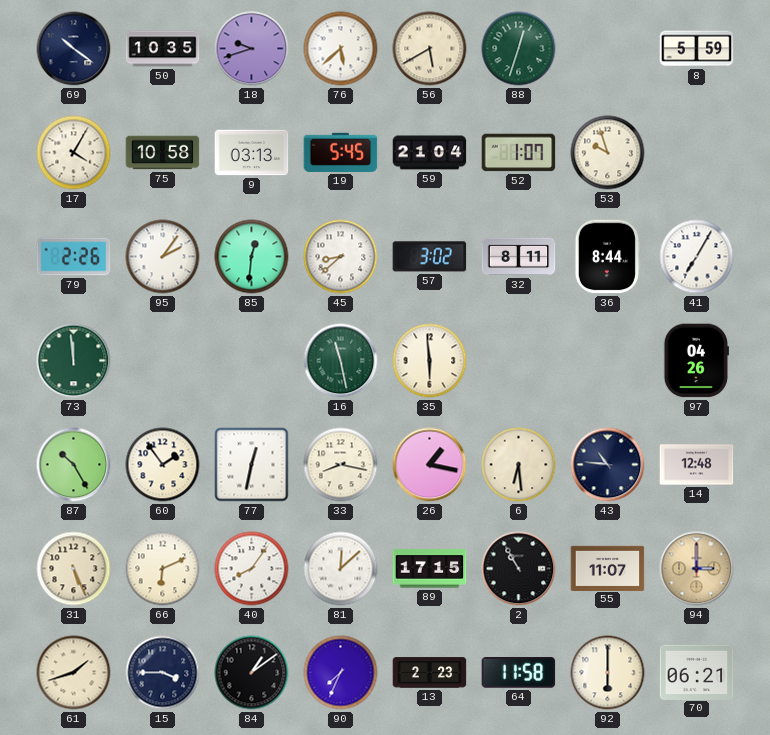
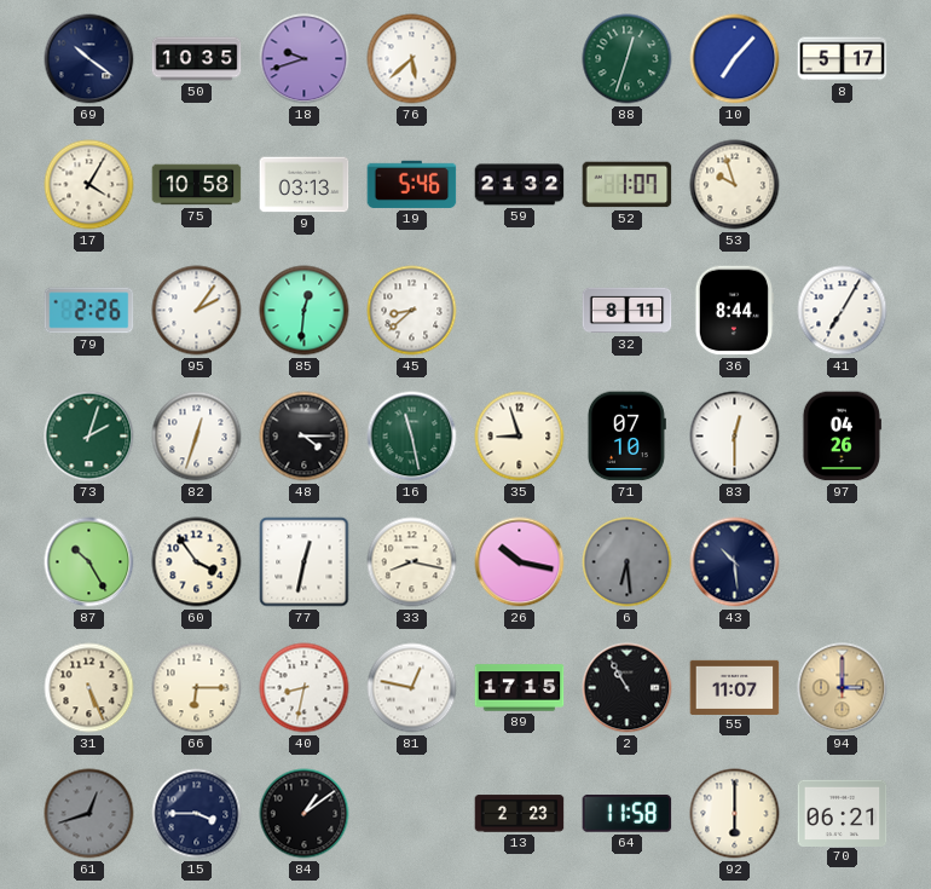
56: 5:40 -> none
10: none -> 7:07
8: 5:59 -> 5:17
19: 5:45 -> 5:46
59: 21:04 -> 21:32
57: 3:02 -> none
73: 11:59 -> 2:03
82: none -> 12:33
48: none -> 4:15
35: 5:59 -> 8:57
71: none -> 07:10
83: none -> 12:30
60: 1:54 -> 3:54
26: 1:17 -> 10:17
6 dial: cream -> grey
43: 10:46 -> 10:29
14: 12:48 -> none
66: 6:11 -> 6:15
40: 8:06 -> 8:32
81: 12:08 -> 12:47
61: 1:42 -> 12:42
61 dial: cream -> grey
90: 7:34 -> none
